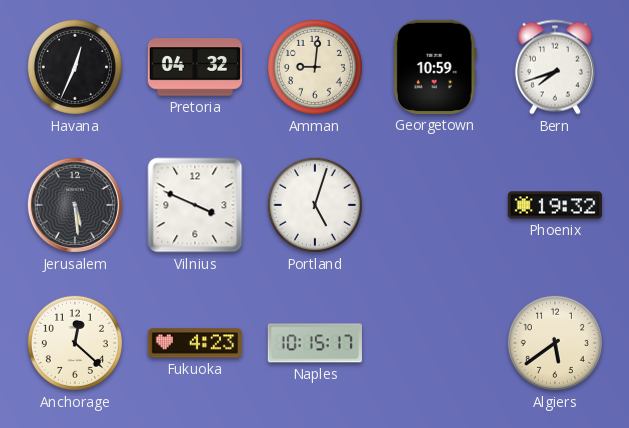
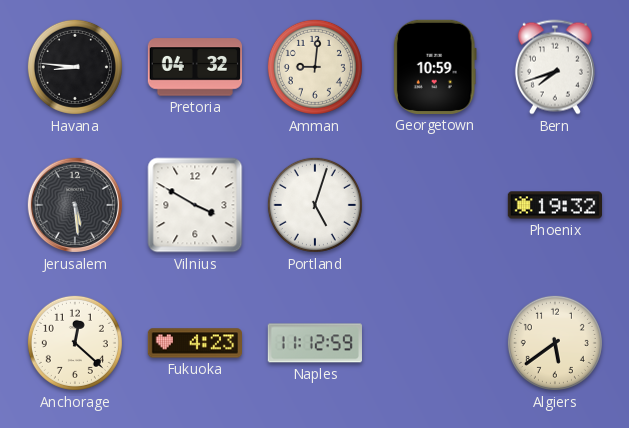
Havana: 12:34 -> 8:46
Vilnius: 3:49 -> 3:50
Naples: 10:15 -> 11:12
